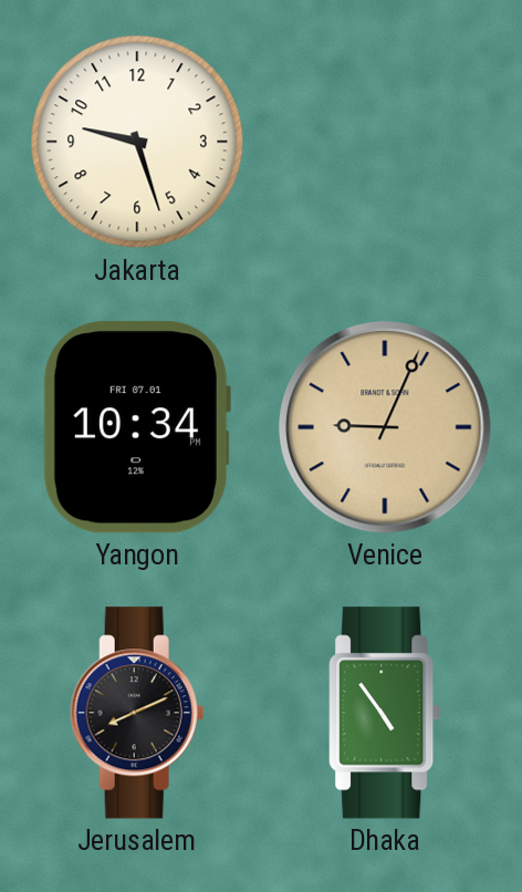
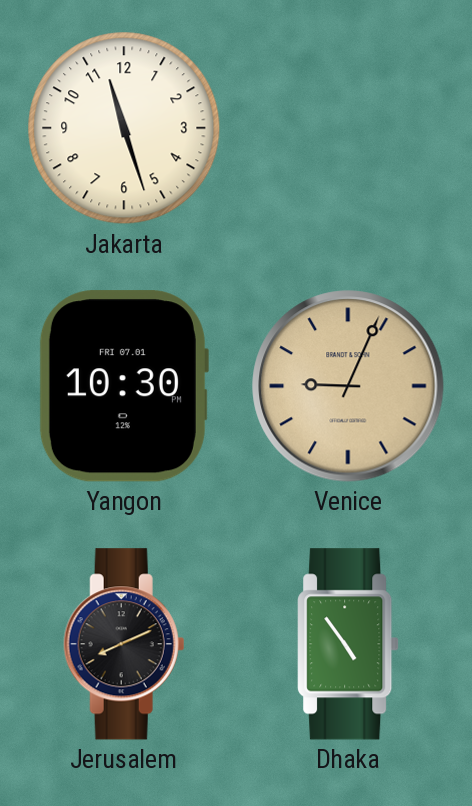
Jakarta: 9:27 -> 11:27
Yangon: 10:34 -> 10:30
